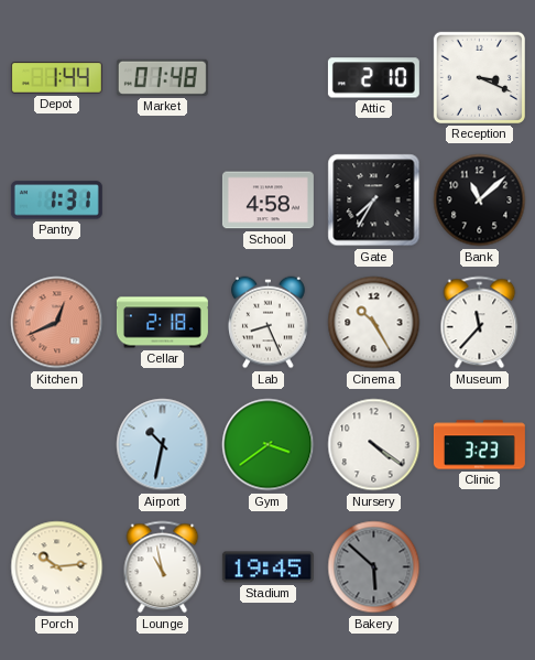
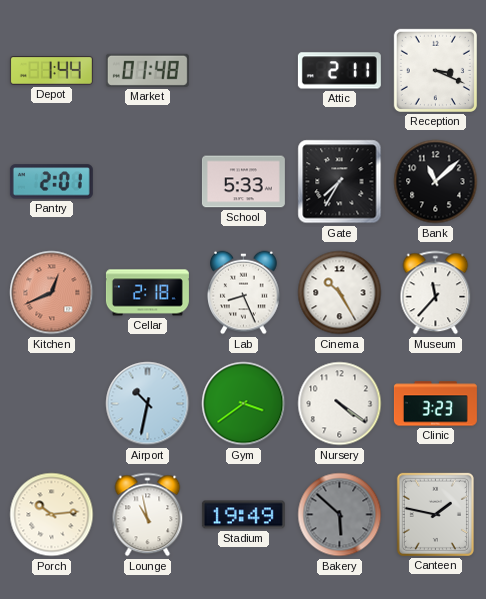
Attic: 2:10 -> 2:11
Pantry: 1:31 -> 2:01
School: 4:58 -> 5:33
Stadium: 19:45 -> 19:49
Canteen: none -> 1:47
